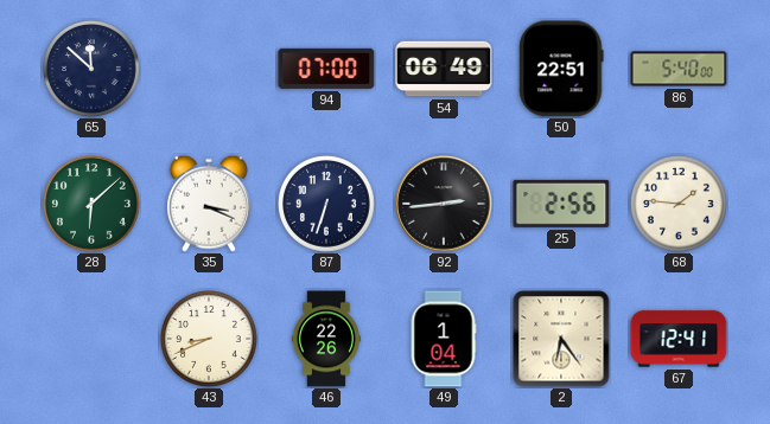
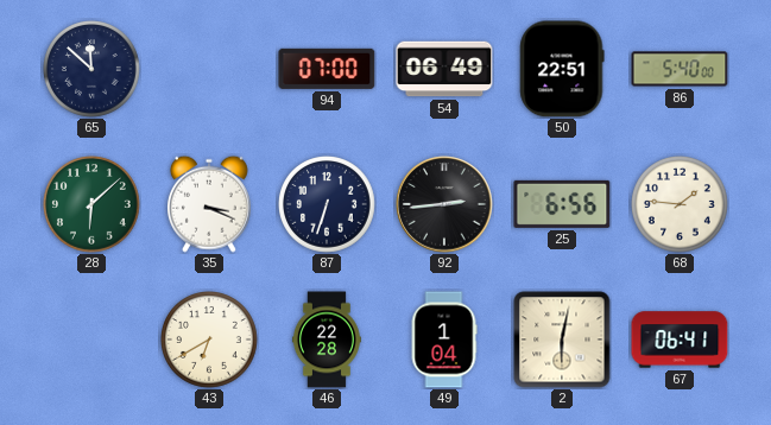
25: 2:56 -> 6:56
43: 8:41 -> 6:40
46: 22:26 -> 22:28
2: 6:24 -> 6:02
67: 12:41 -> 06:41
